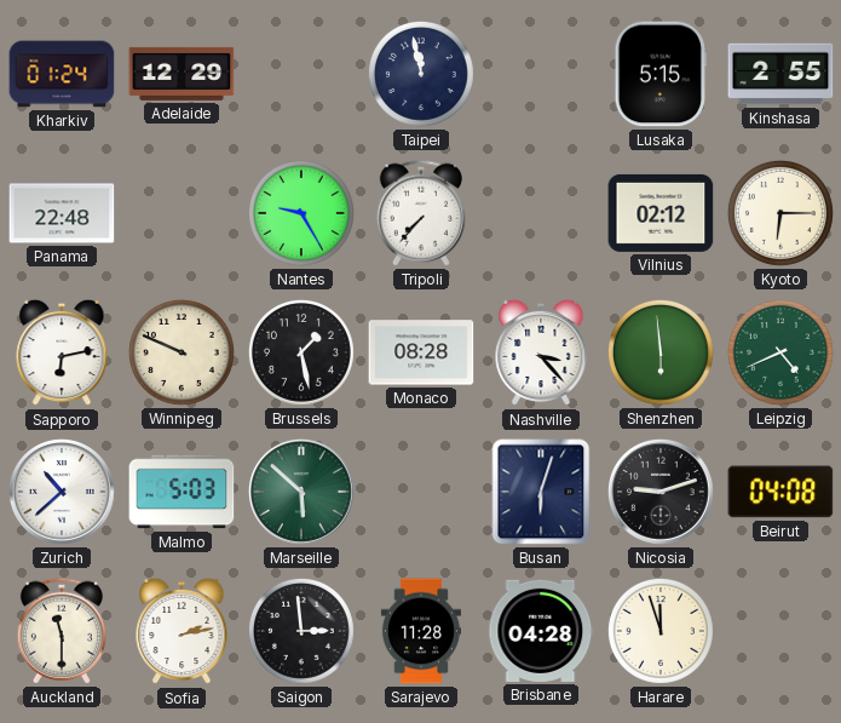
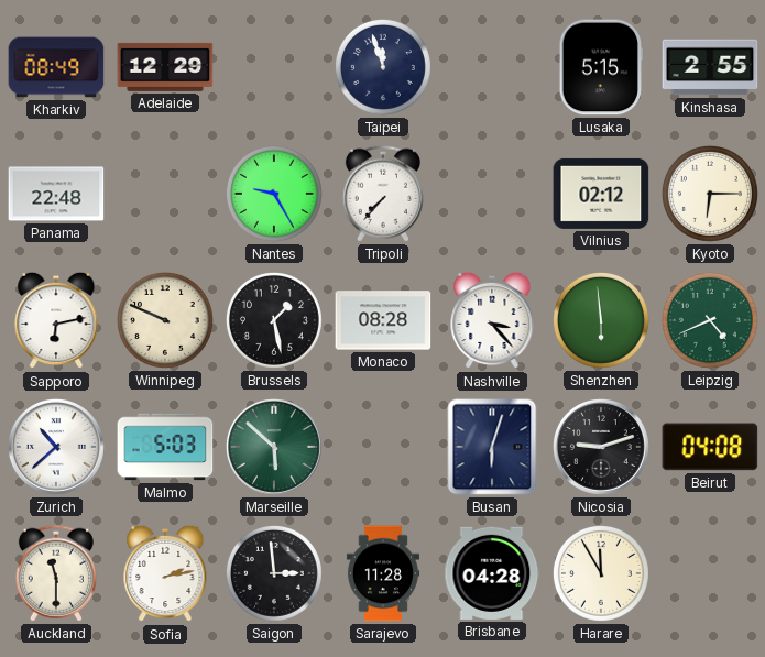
Kharkiv: 01:24 -> 08:49
Taipei: 11:58 -> 11:57
Harare: 11:57 -> 11:55
